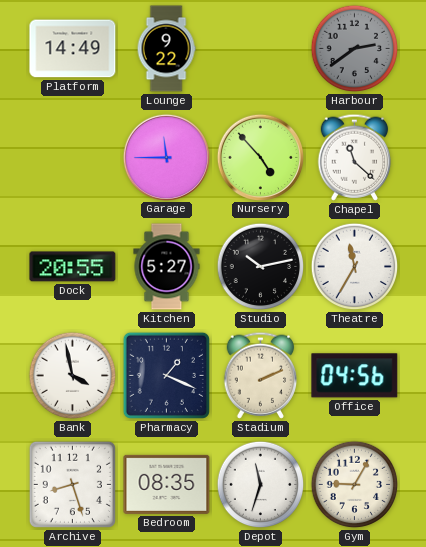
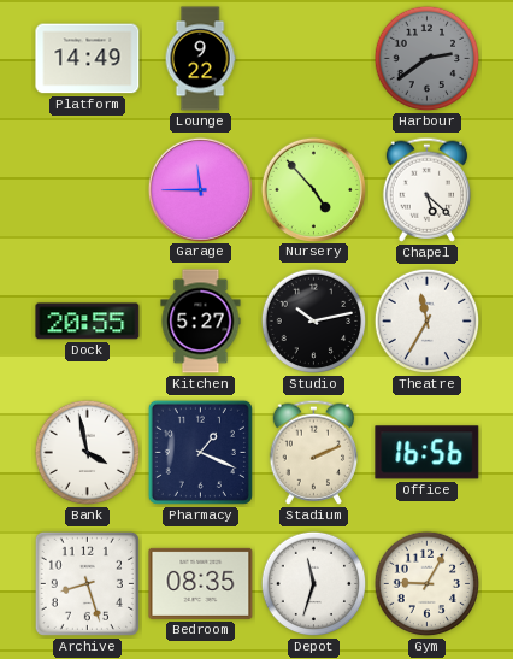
Chapel: 11:22 -> 5:22
Office: 04:56 -> 16:56
